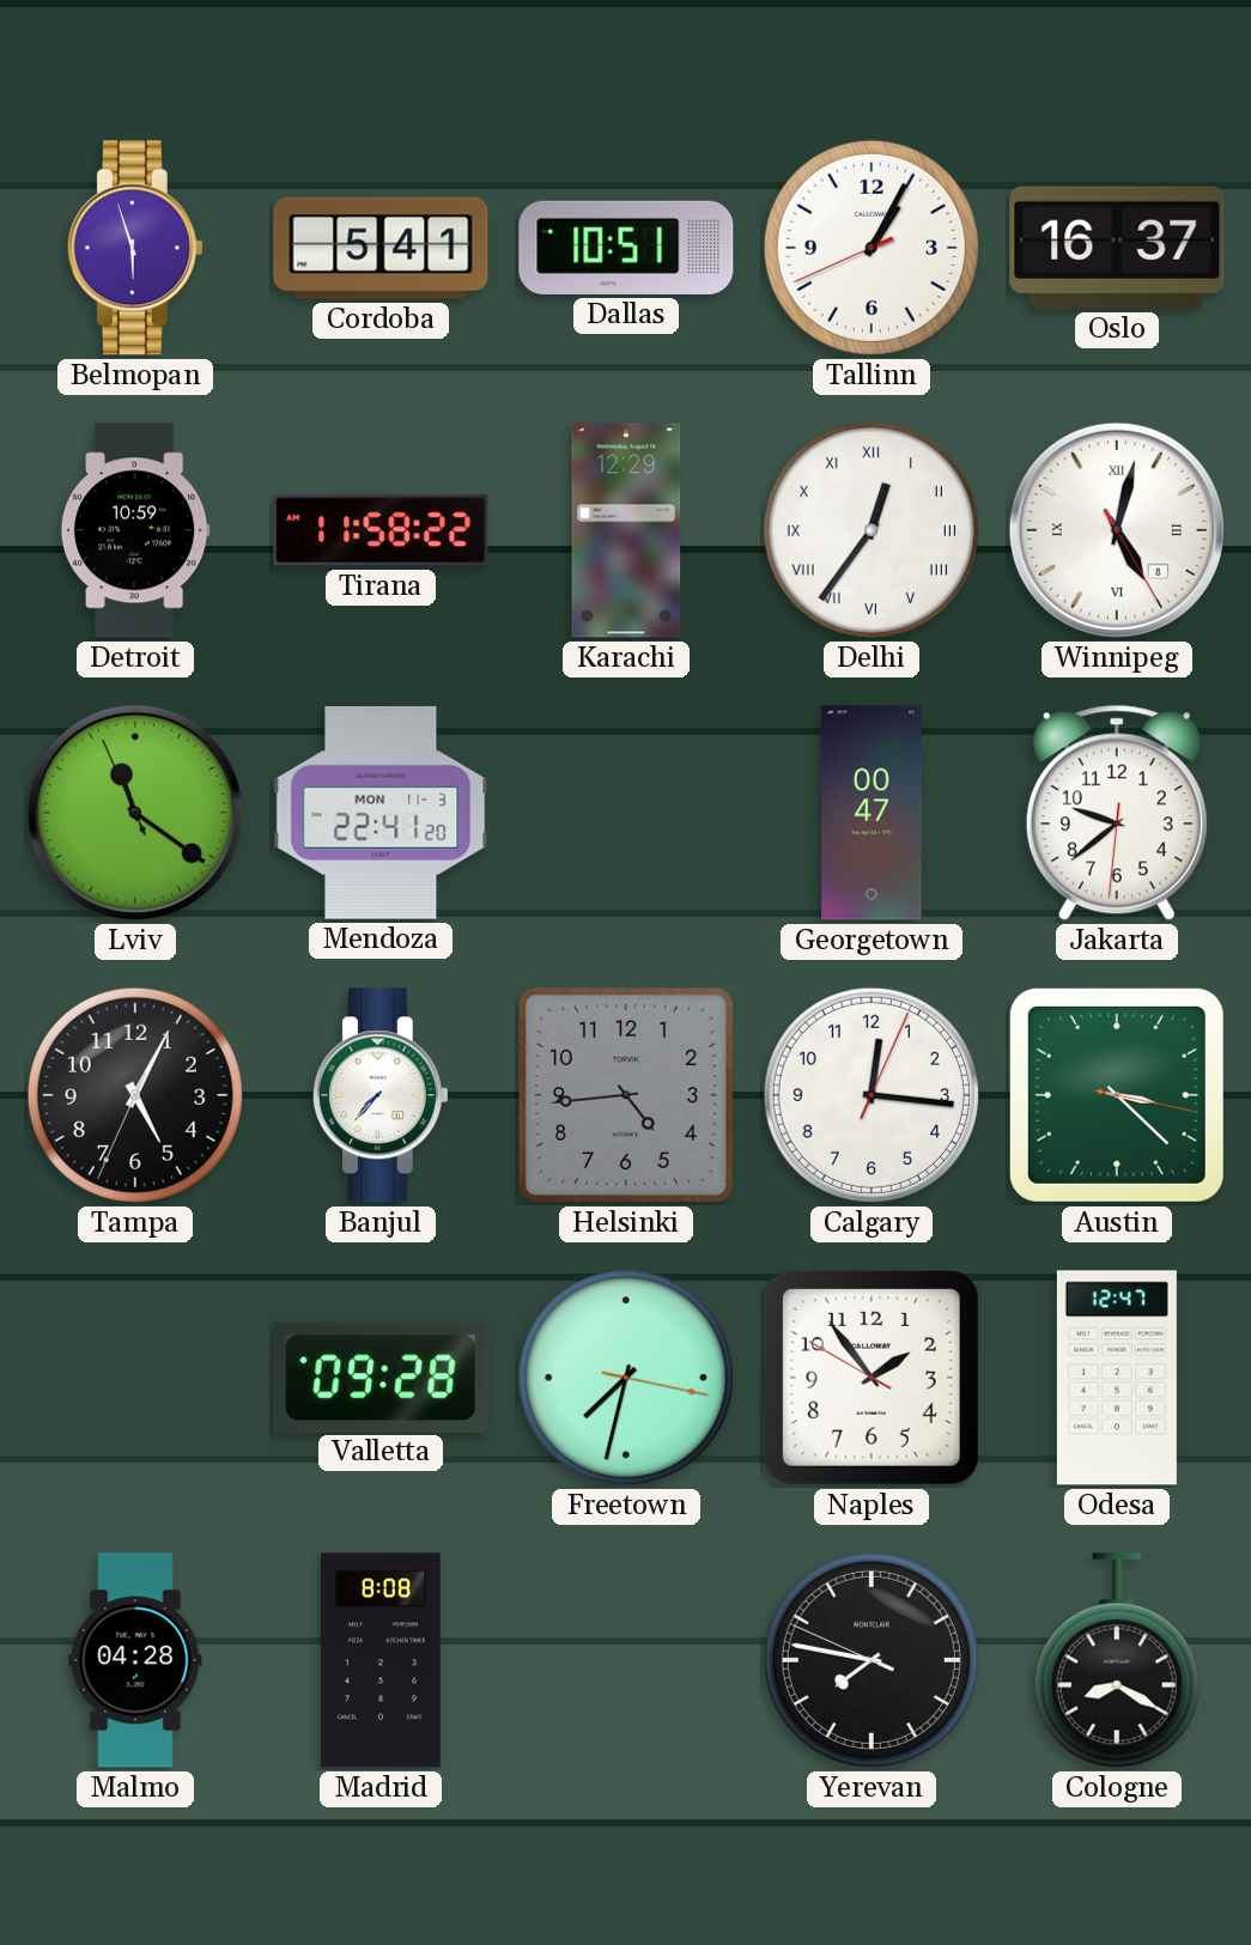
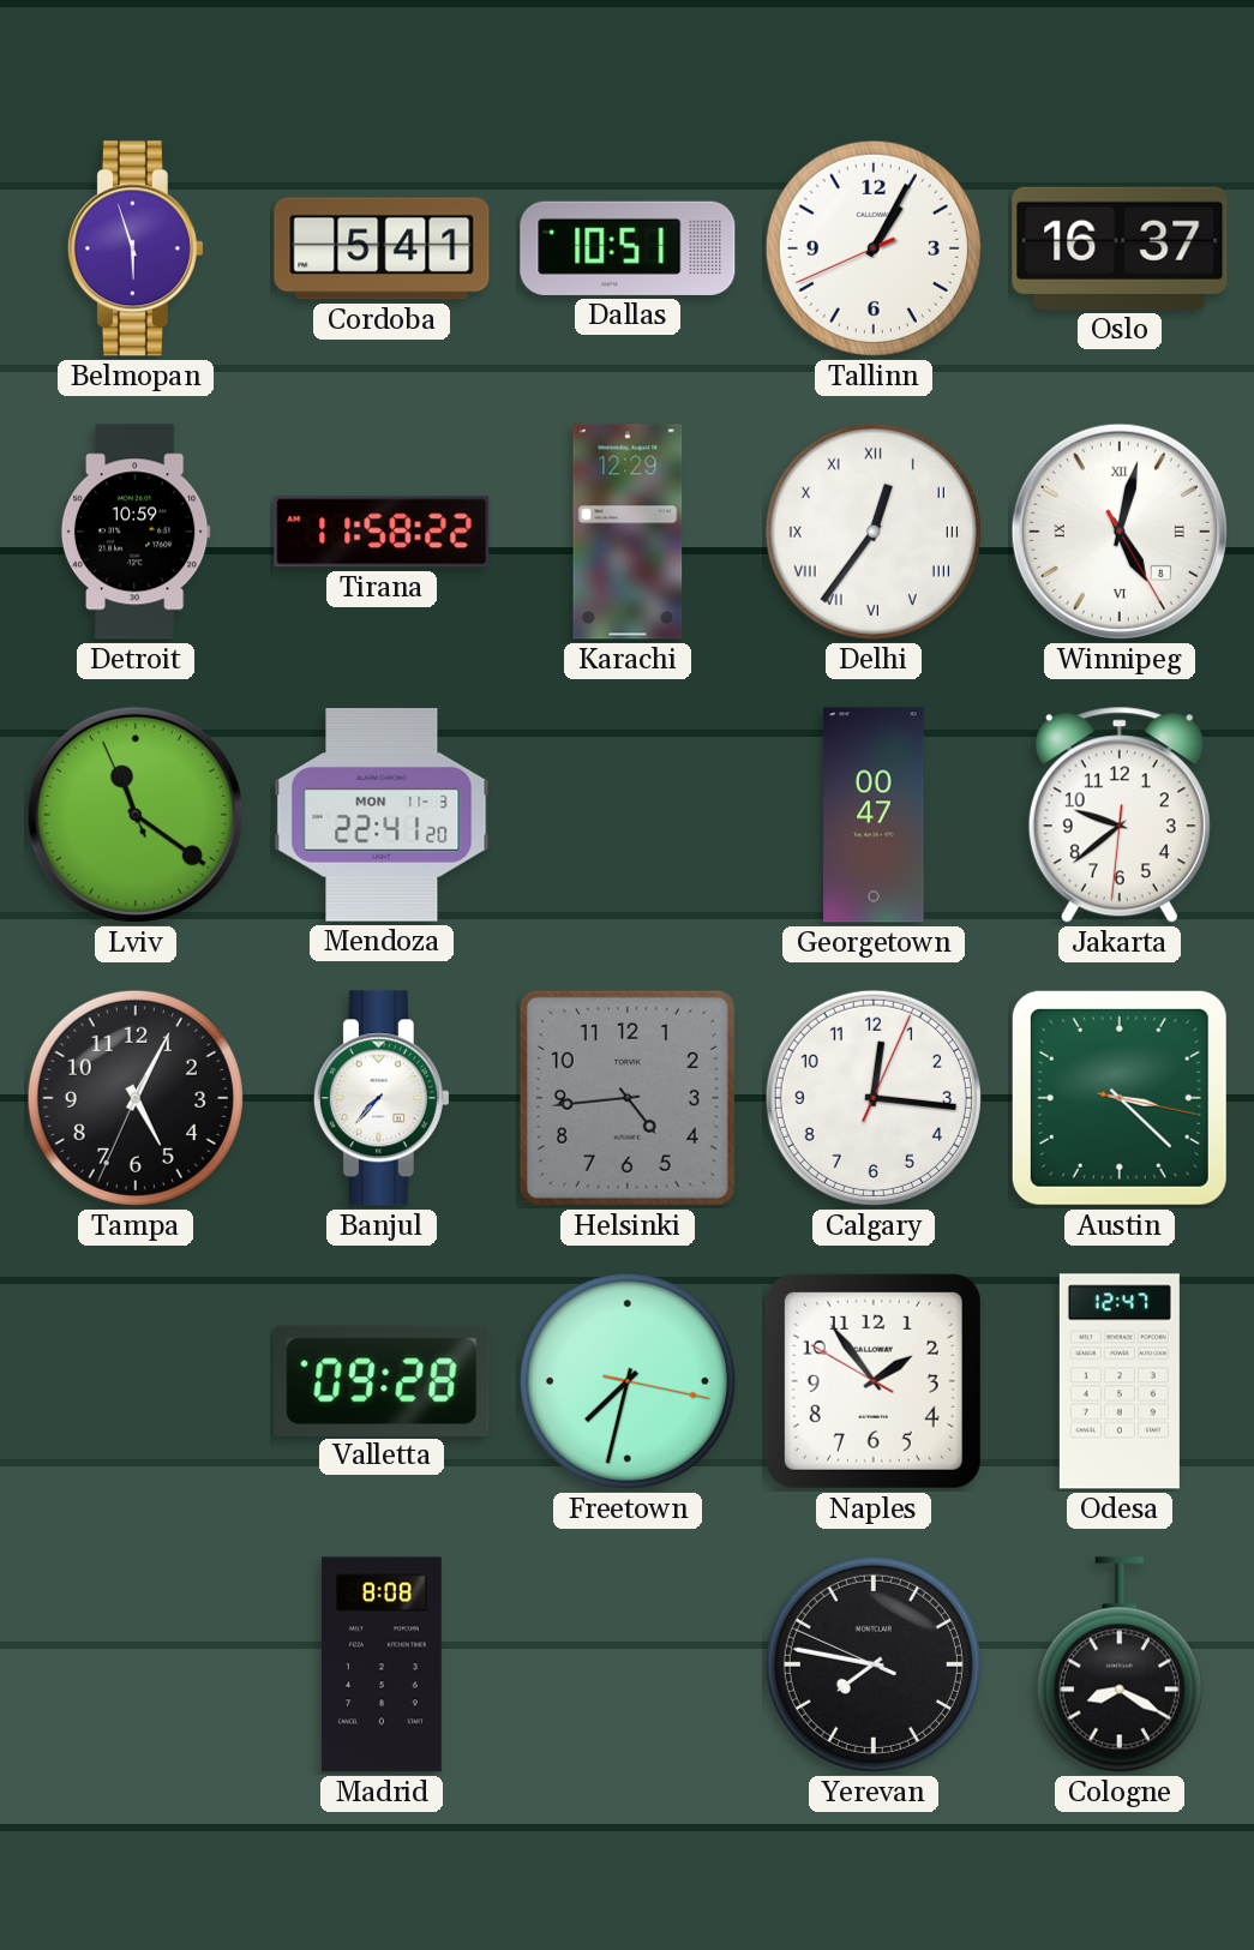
Malmo: 04:28 -> none
